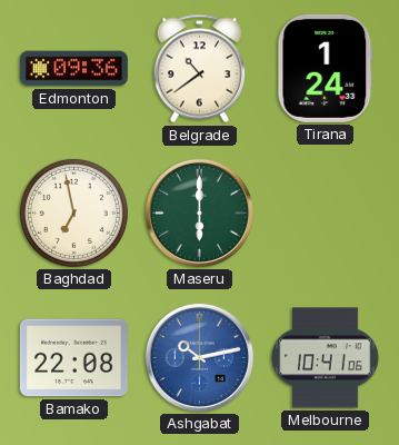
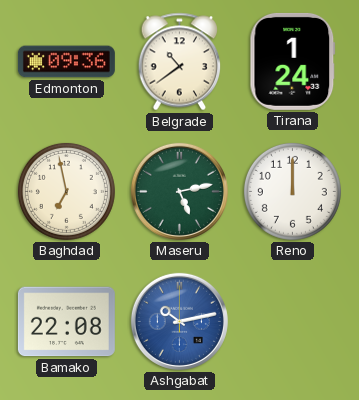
Maseru: 6:00 -> 5:13
Reno: none -> 12:00
Melbourne: 10:41 -> none
